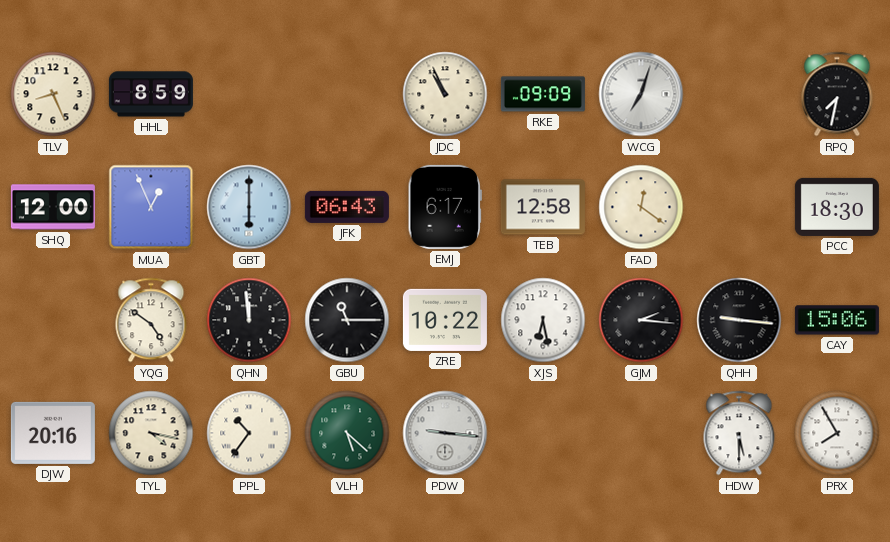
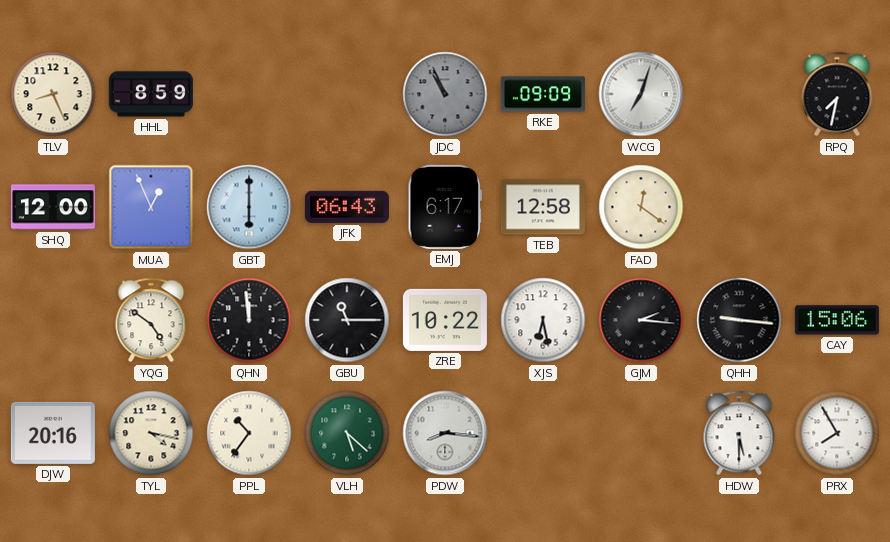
JDC dial: cream -> grey
PCC: 18:30 -> none
PDW: 9:16 -> 8:16
